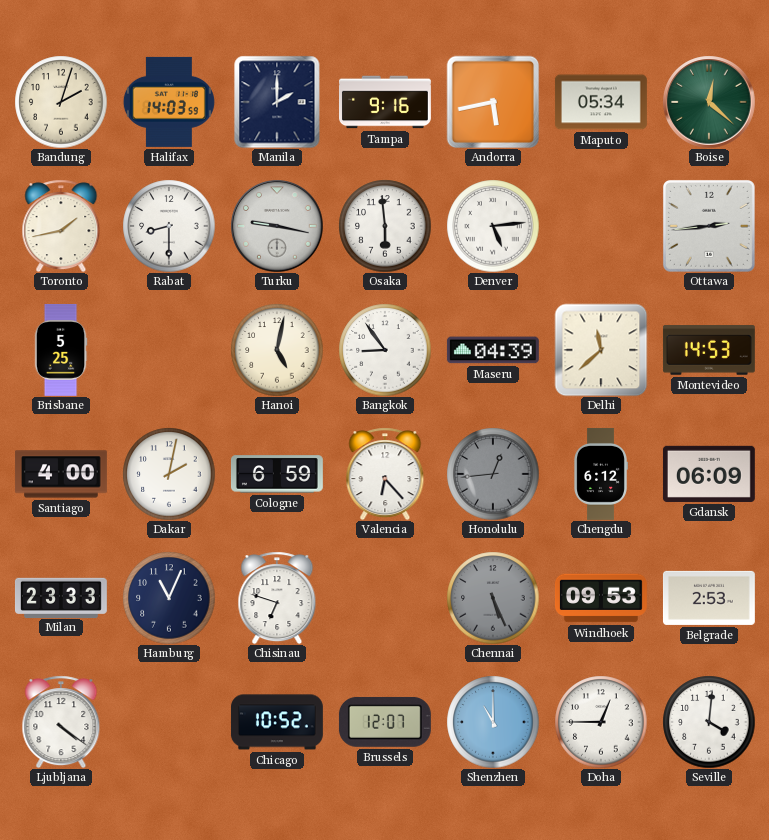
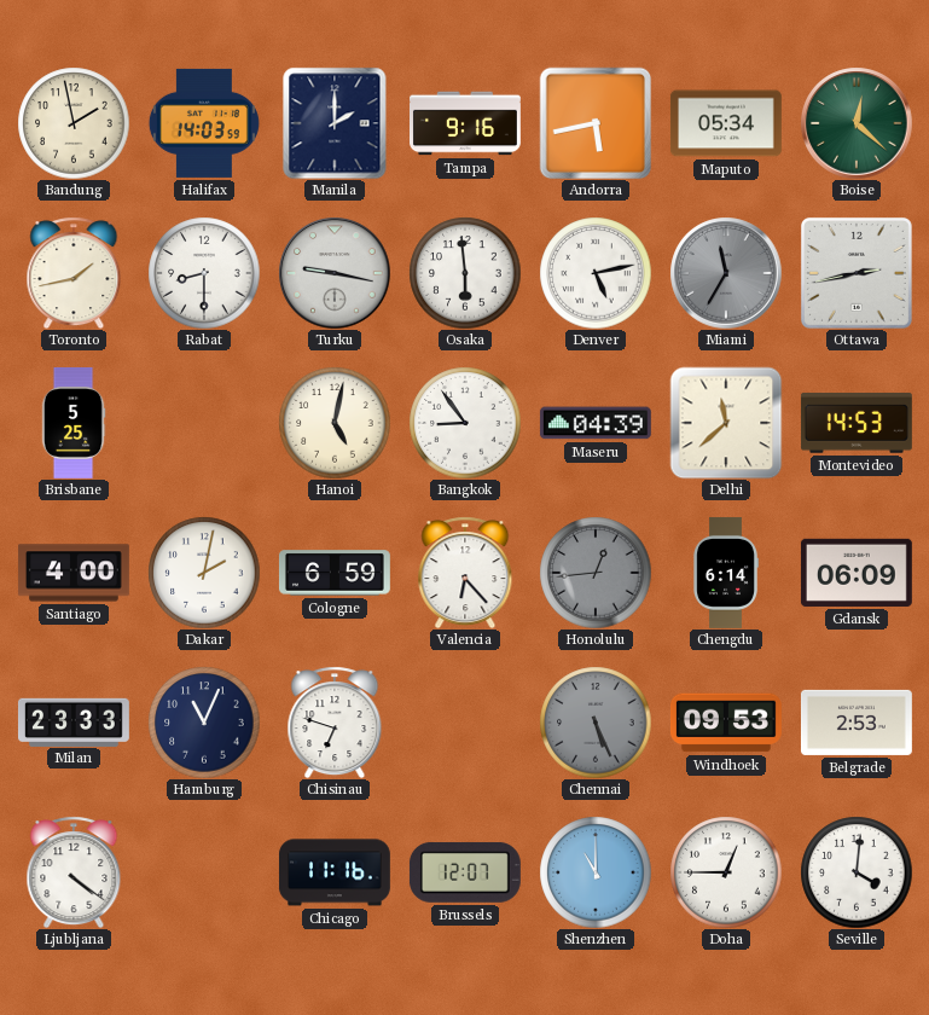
Bandung: 2:03 -> 1:58
Denver: 5:14 -> 5:13
Miami: none -> 11:35
Ottawa: 2:44 -> 2:43
Chengdu: 6:12 -> 6:14
Chicago: 10:52 -> 11:16
